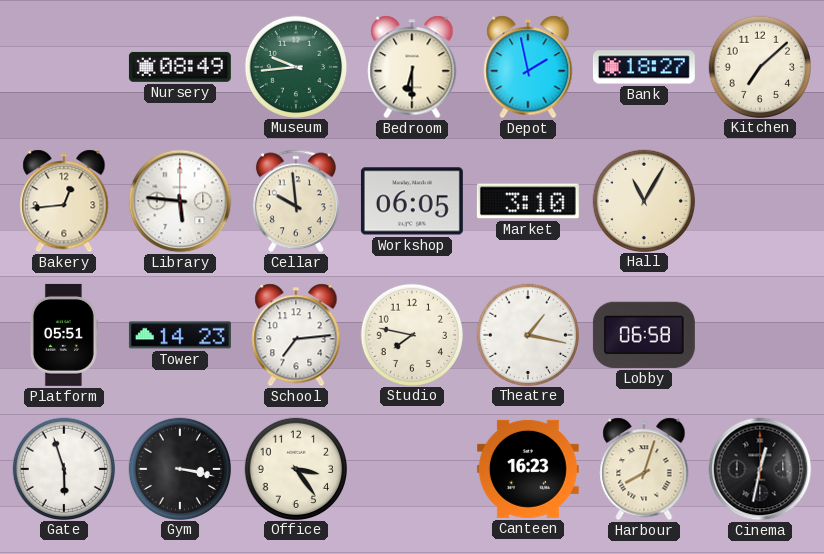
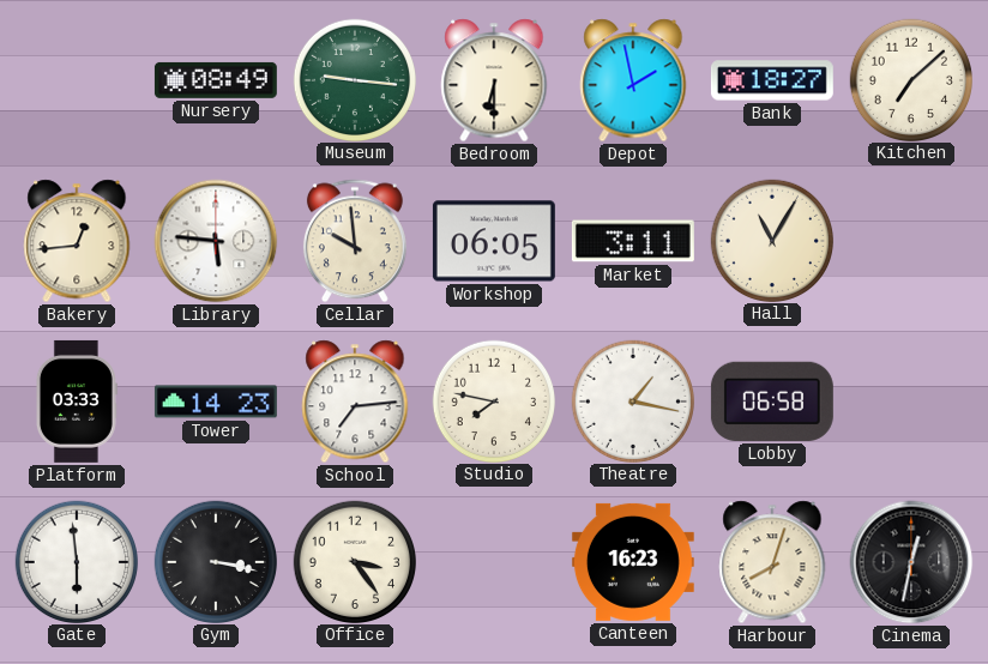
Museum: 9:44 -> 9:16
Market: 3:10 -> 3:11
Platform: 05:51 -> 03:33
Gate: 5:57 -> 5:59
